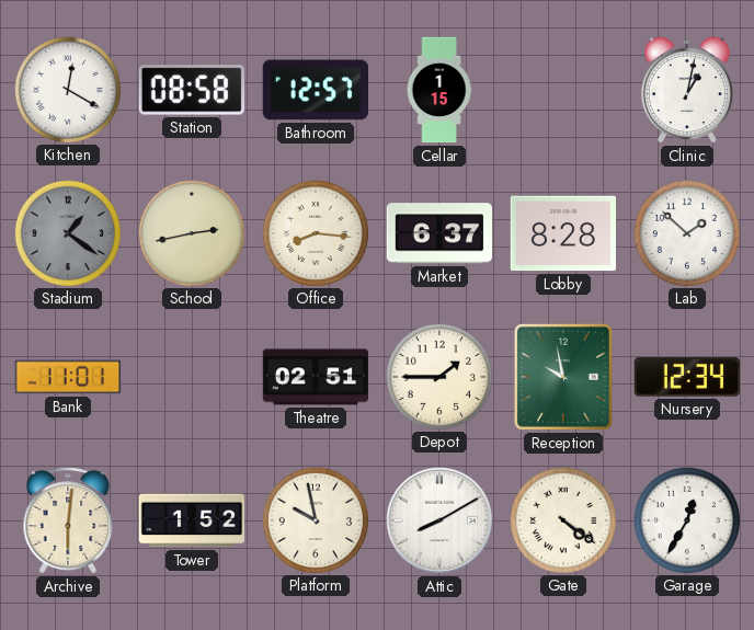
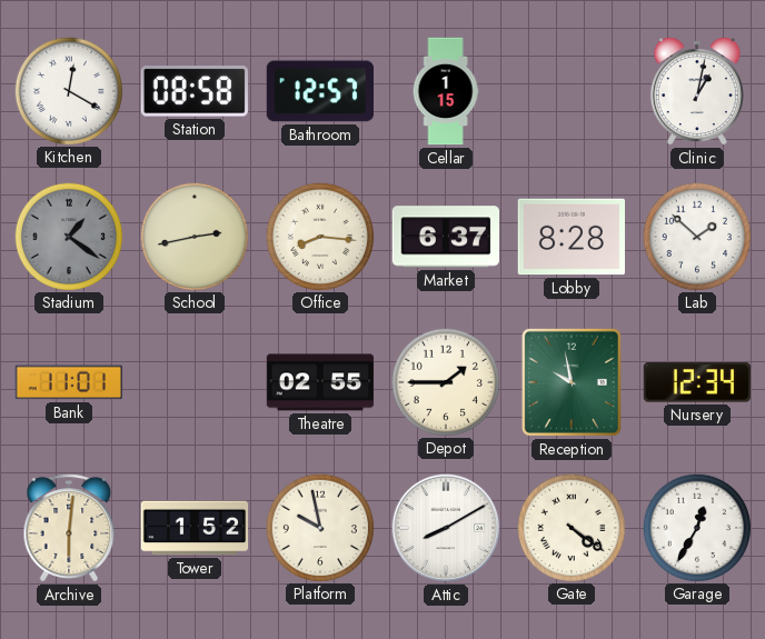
Theatre: 02:51 -> 02:55
